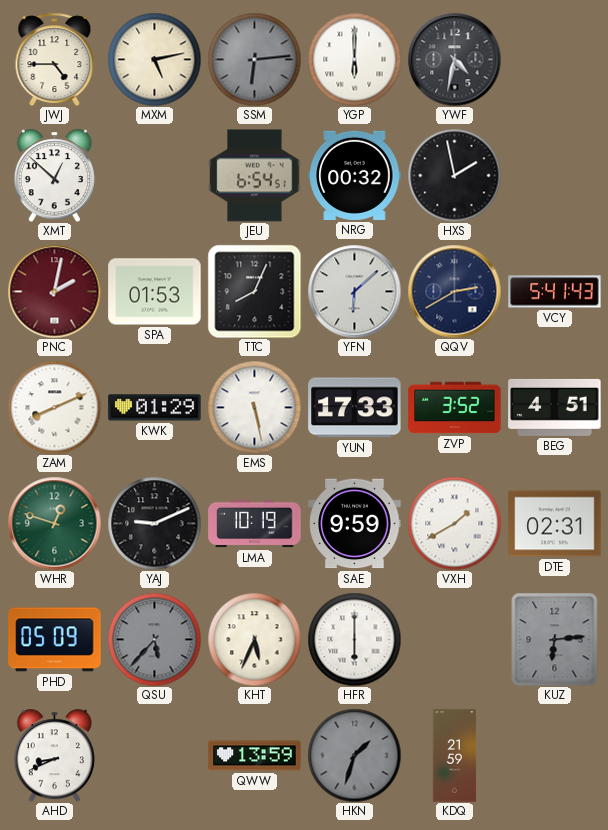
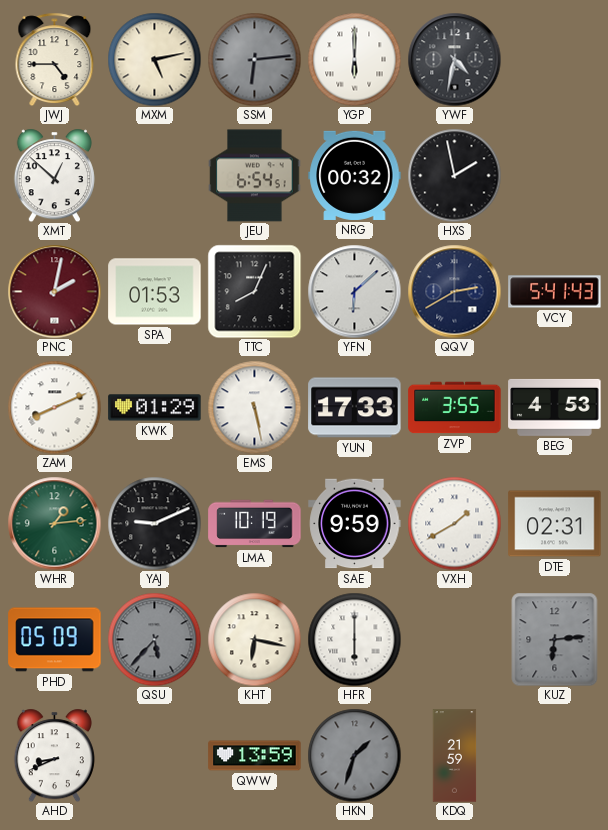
ZVP: 3:52 -> 3:55
BEG: 4:51 -> 4:53
WHR: 12:48 -> 1:14
KHT: 5:34 -> 6:17
